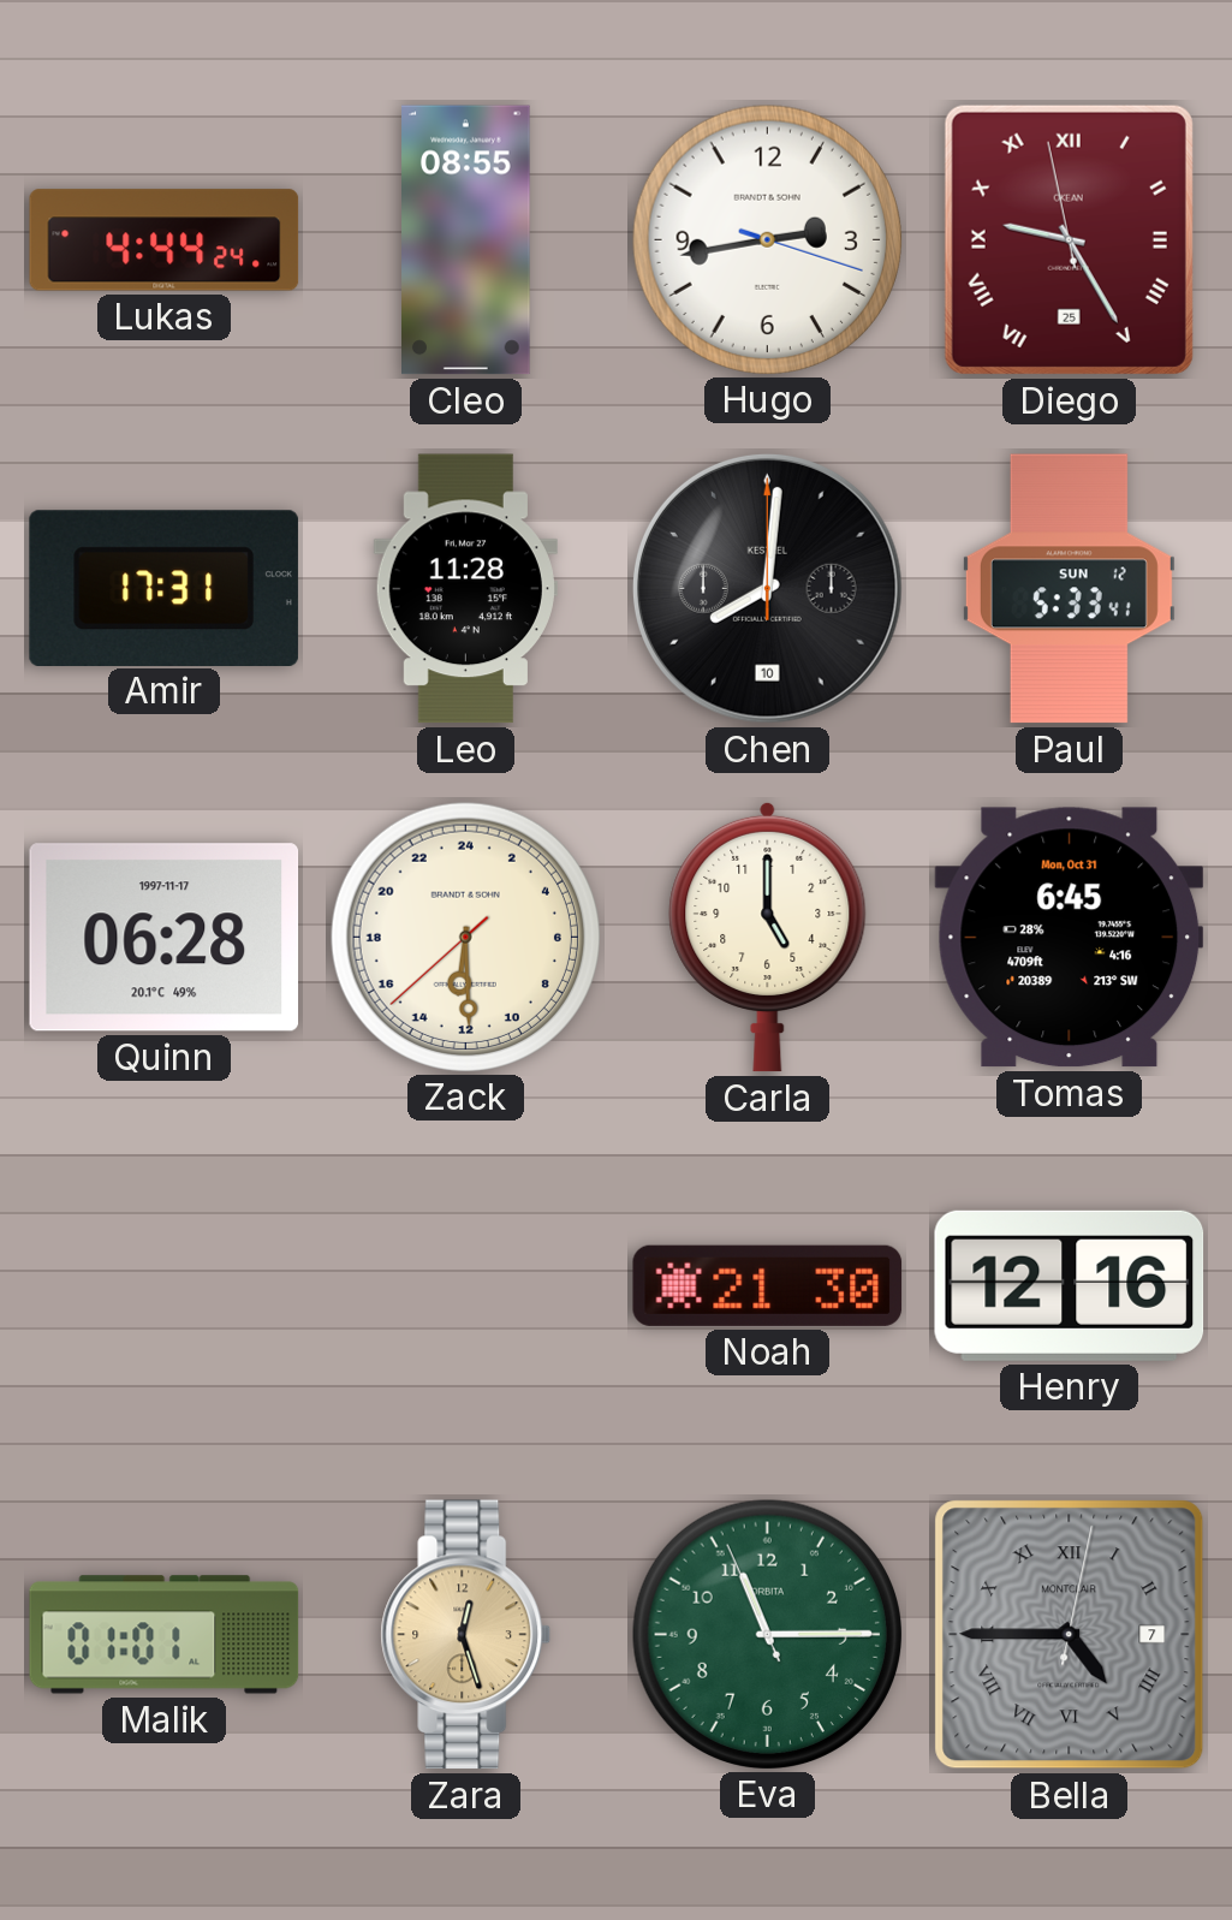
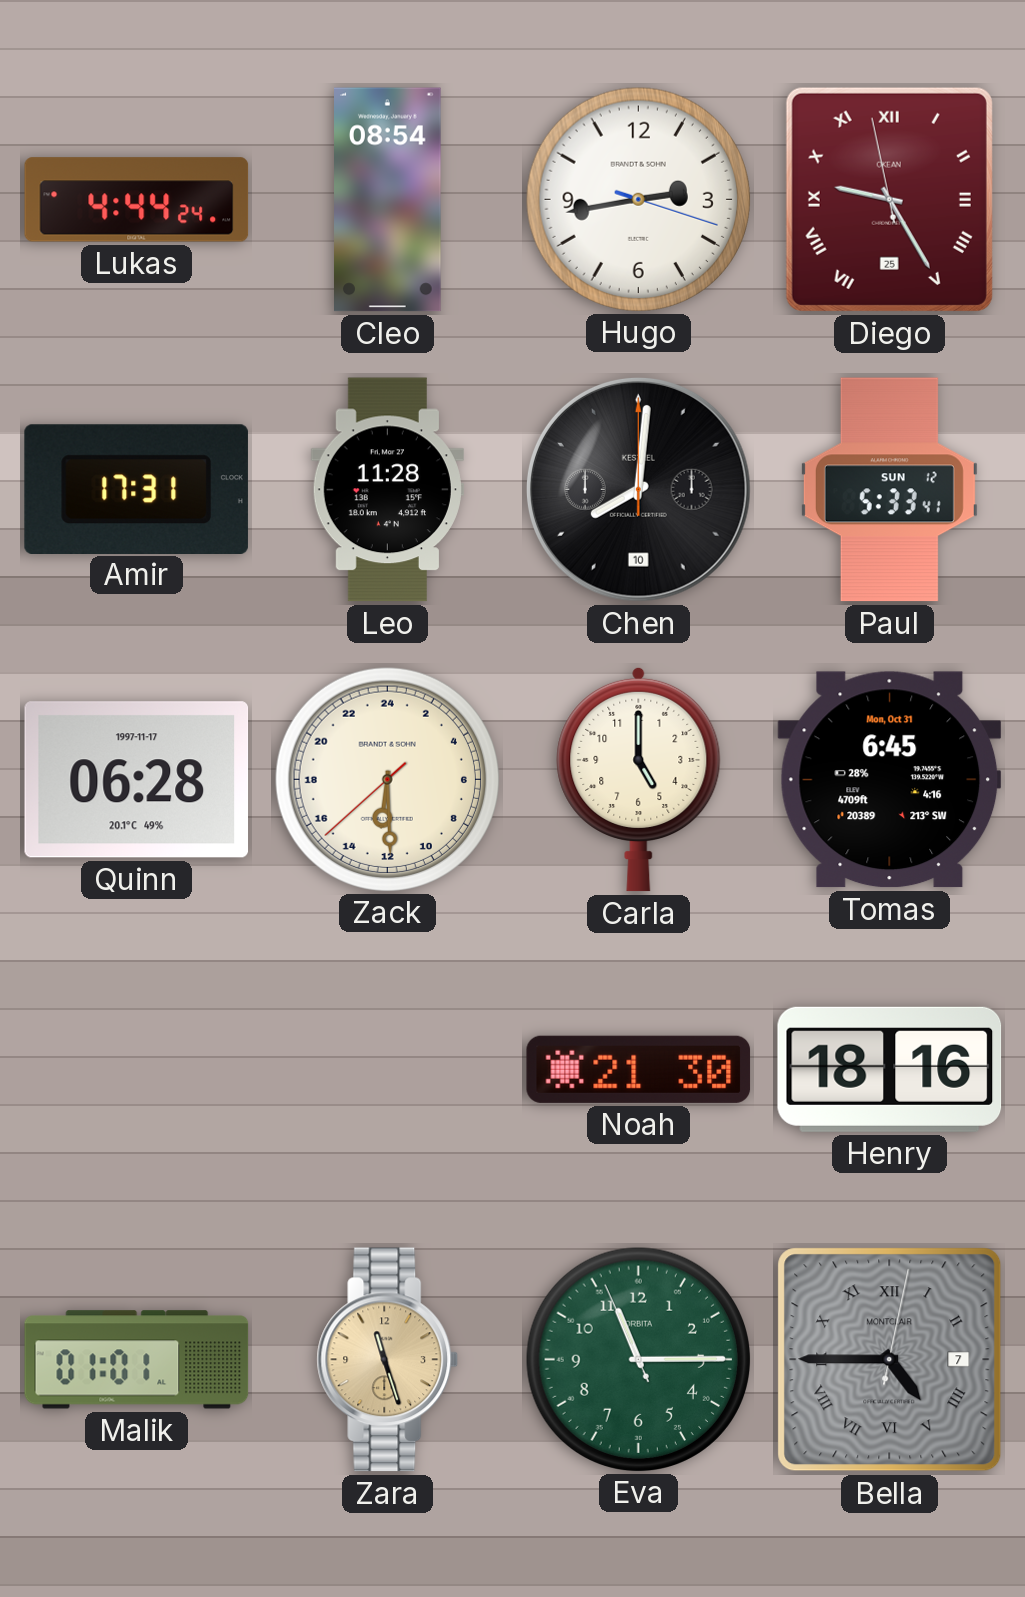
Cleo: 08:55 -> 08:54
Henry: 12:16 -> 18:16
Zara: 12:27 -> 11:27
